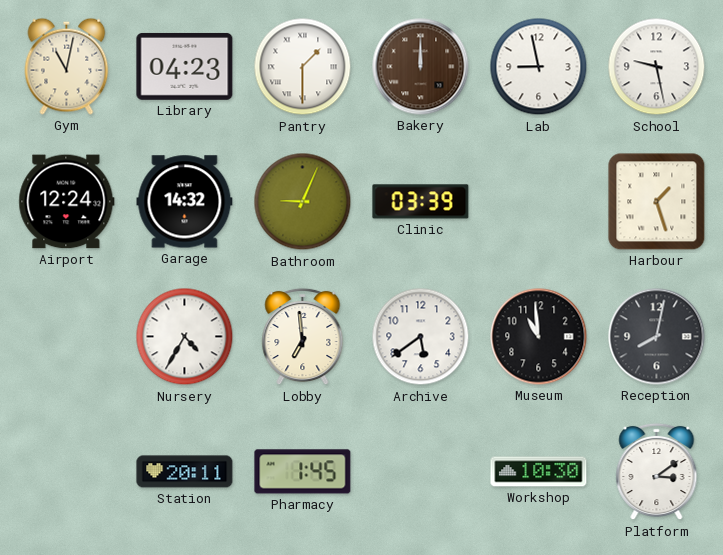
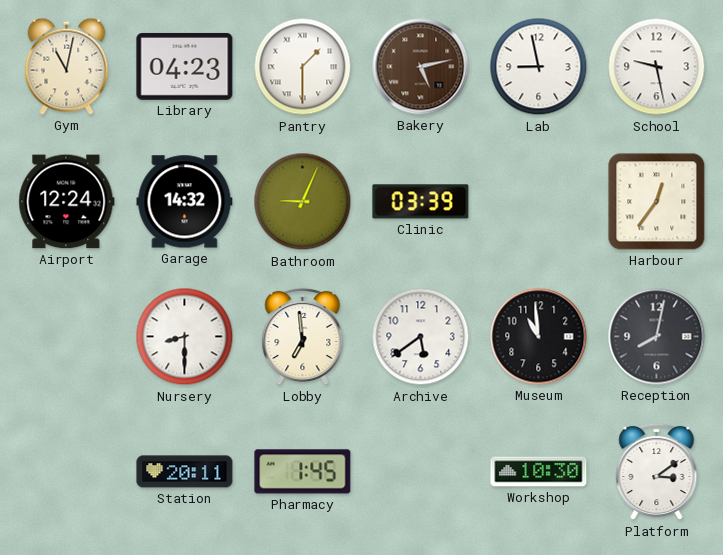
Bakery: 12:00 -> 5:13
Harbour: 1:27 -> 12:36
Nursery: 4:35 -> 8:30
